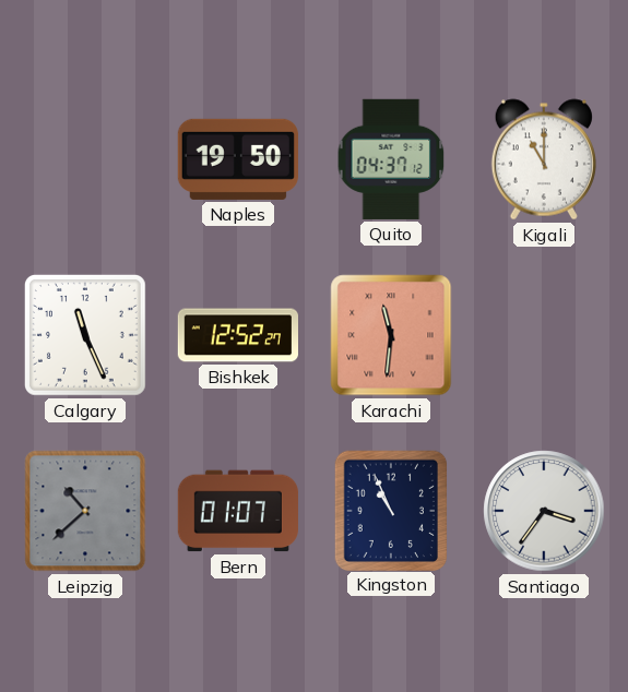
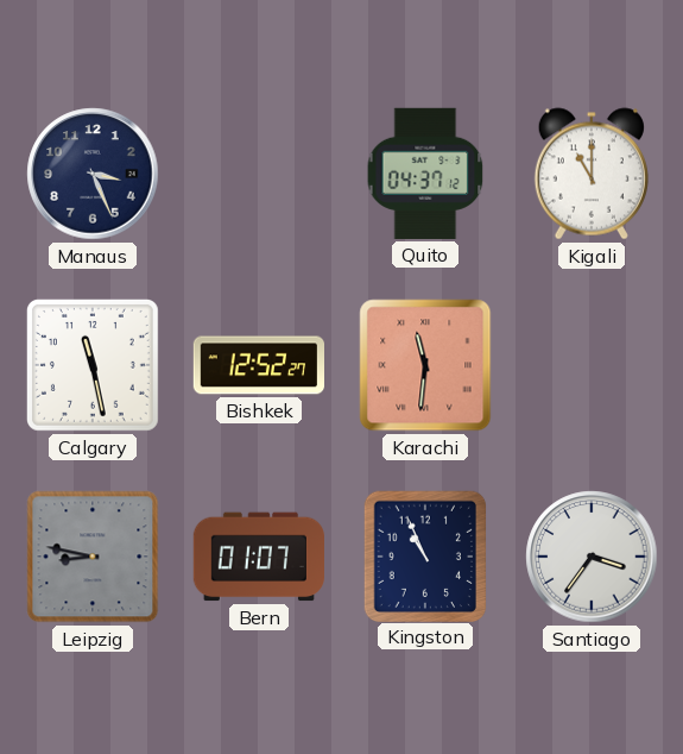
Manaus: none -> 3:26
Naples: 19:50 -> none
Calgary: 11:26 -> 11:28
Leipzig: 10:38 -> 8:47
